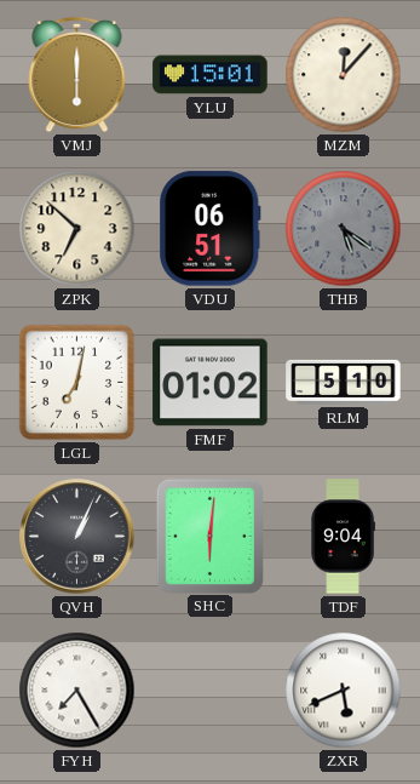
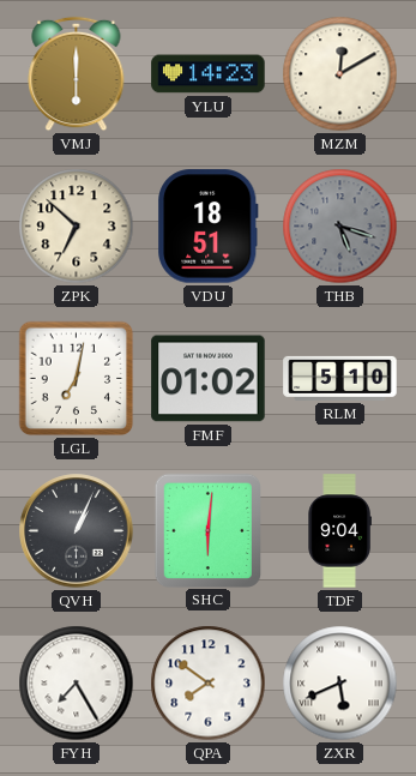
YLU: 15:01 -> 14:23
MZM: 12:07 -> 12:10
VDU: 06:51 -> 18:51
THB: 5:21 -> 5:18
QPA: none -> 7:51
